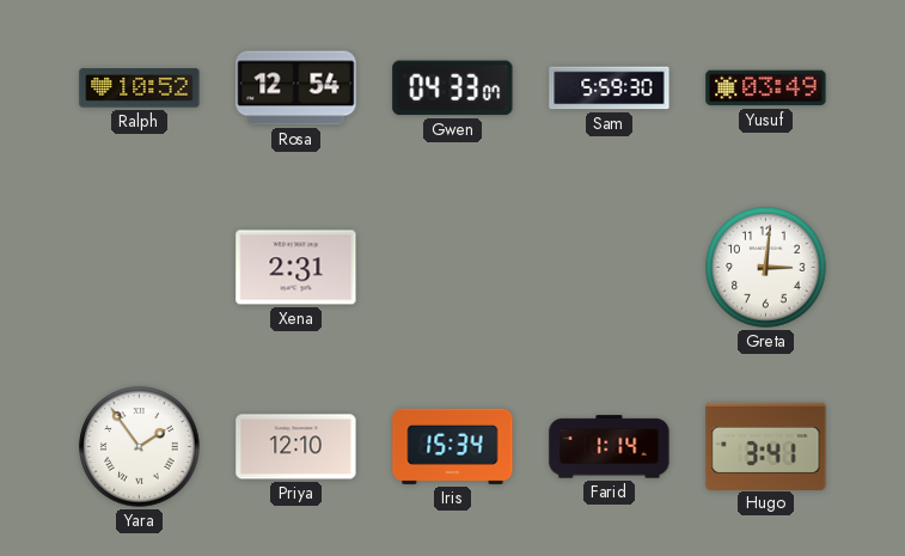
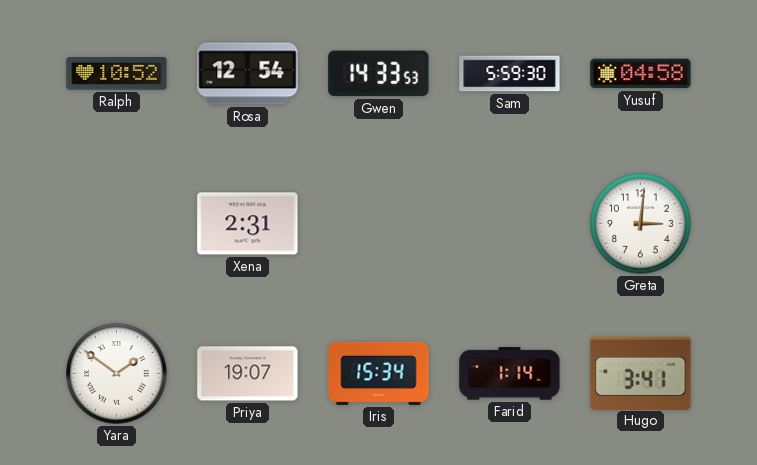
Gwen: 04:33 -> 14:33
Yusuf: 03:49 -> 04:58
Yara: 1:54 -> 1:51
Priya: 12:10 -> 19:07
